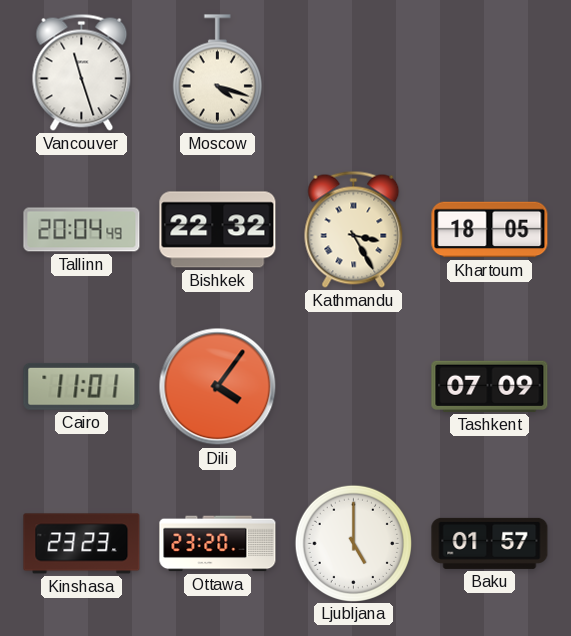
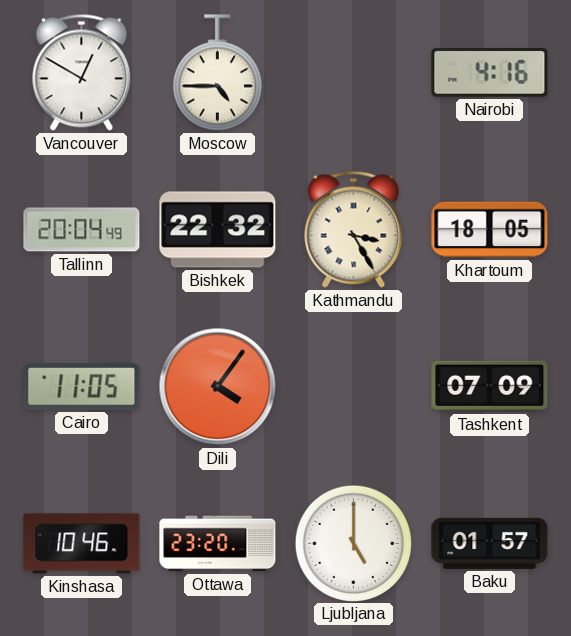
Vancouver: 11:27 -> 12:50
Moscow: 4:18 -> 4:45
Nairobi: none -> 4:16
Cairo: 11:01 -> 11:05
Kinshasa: 23:23 -> 10:46
